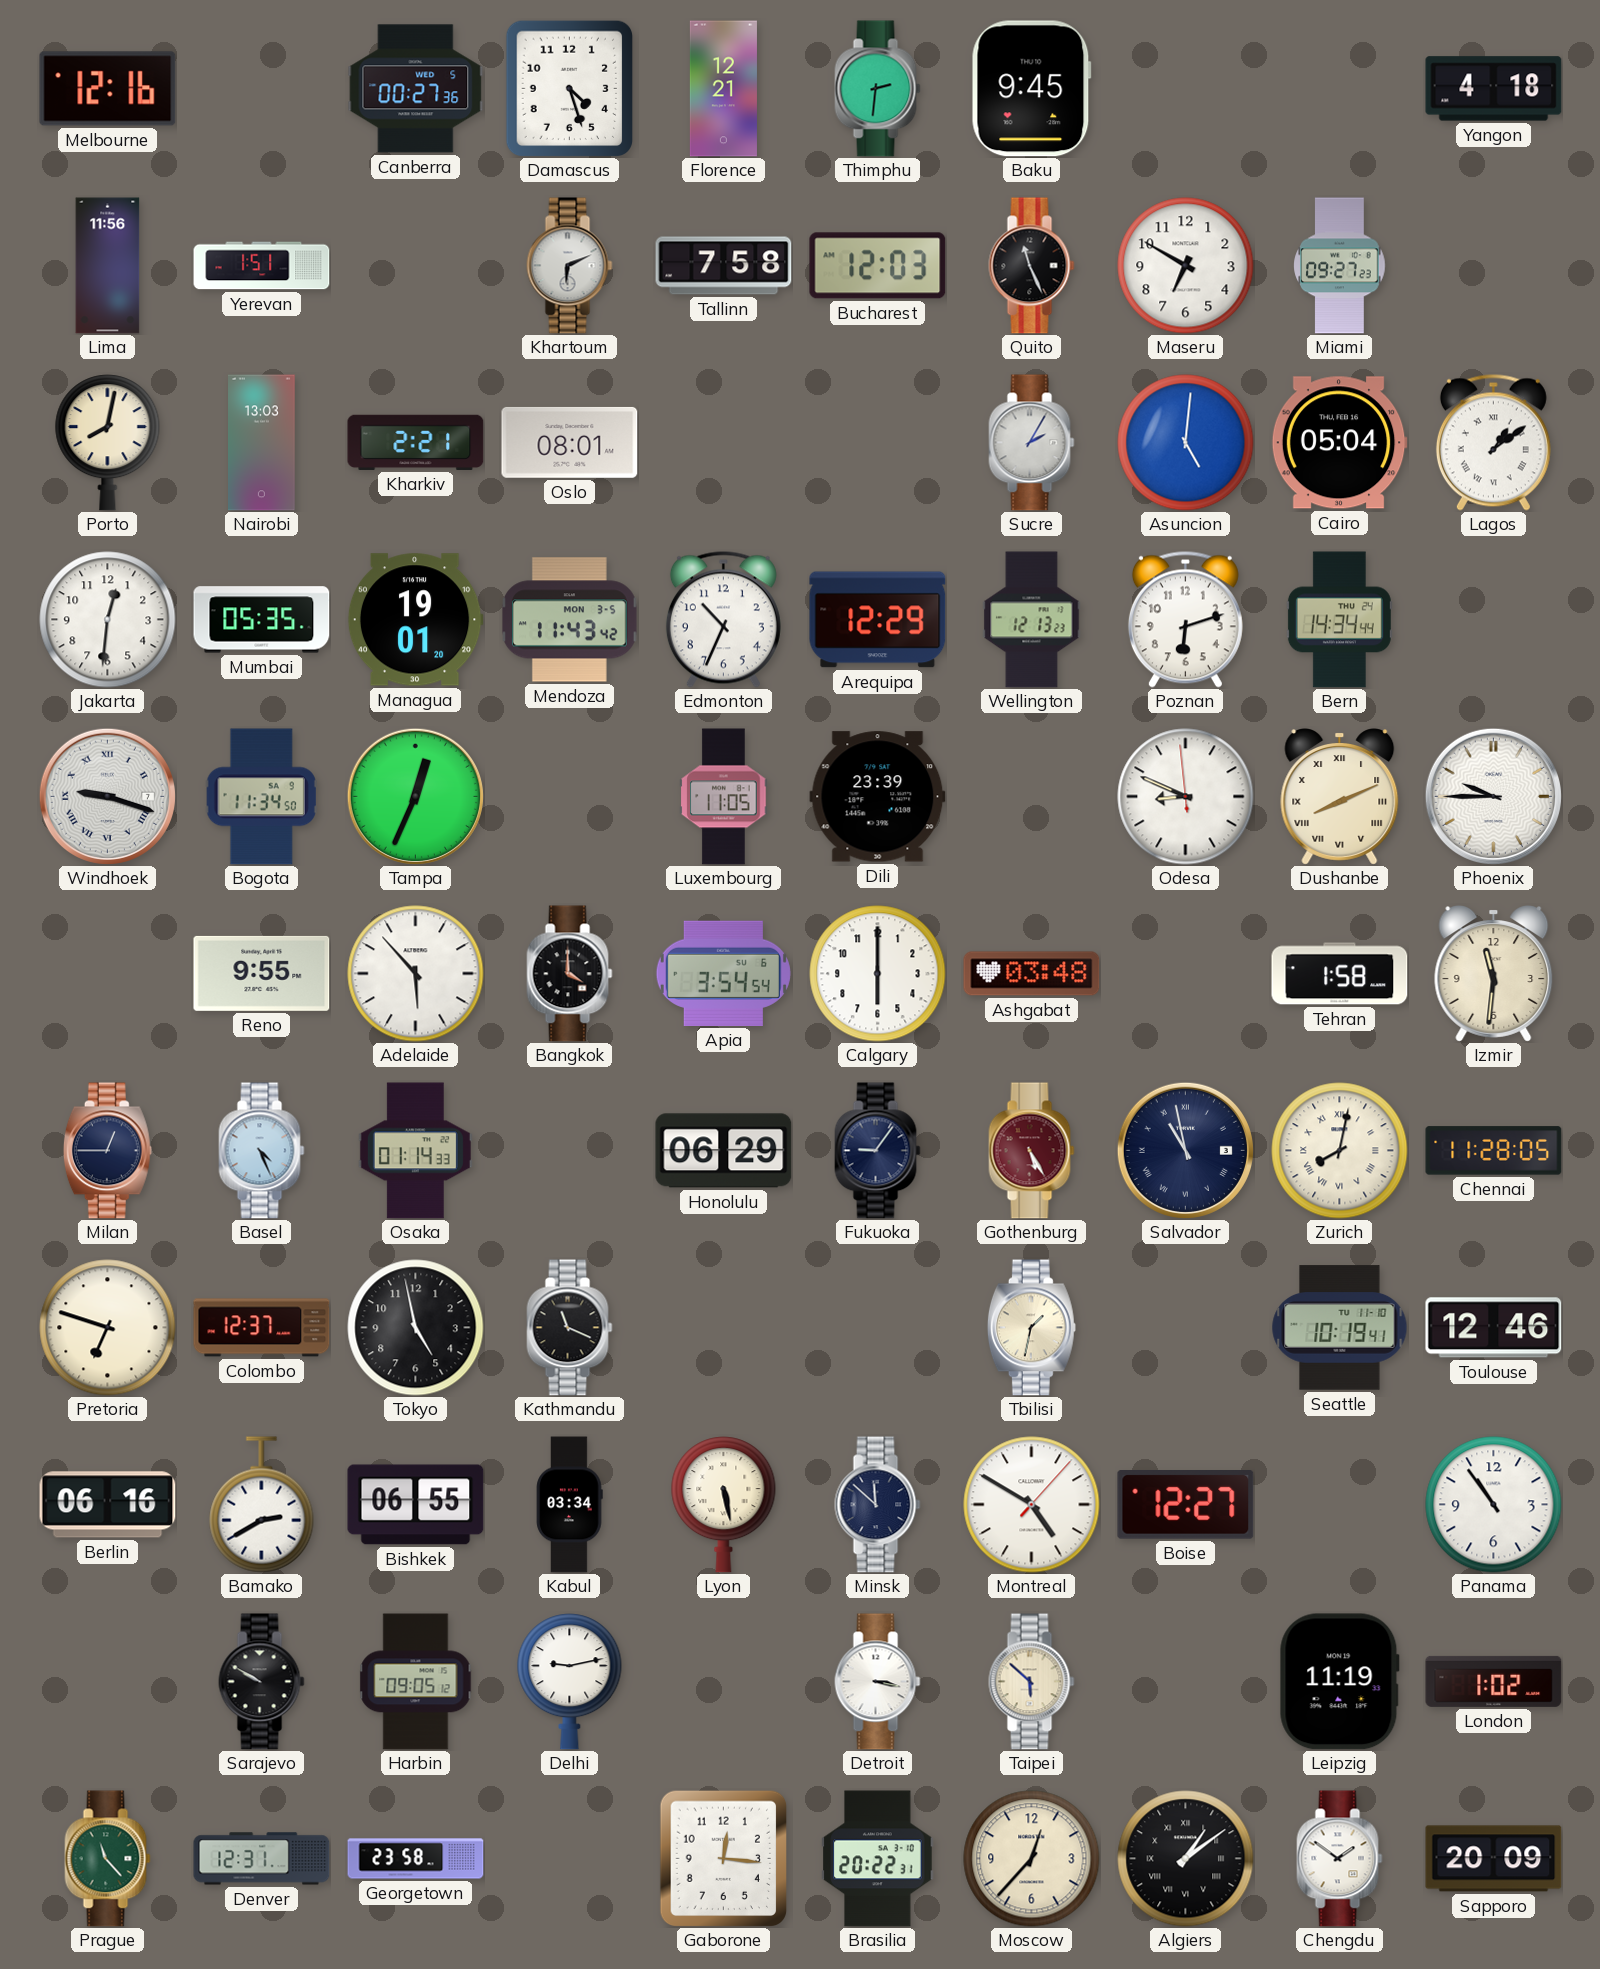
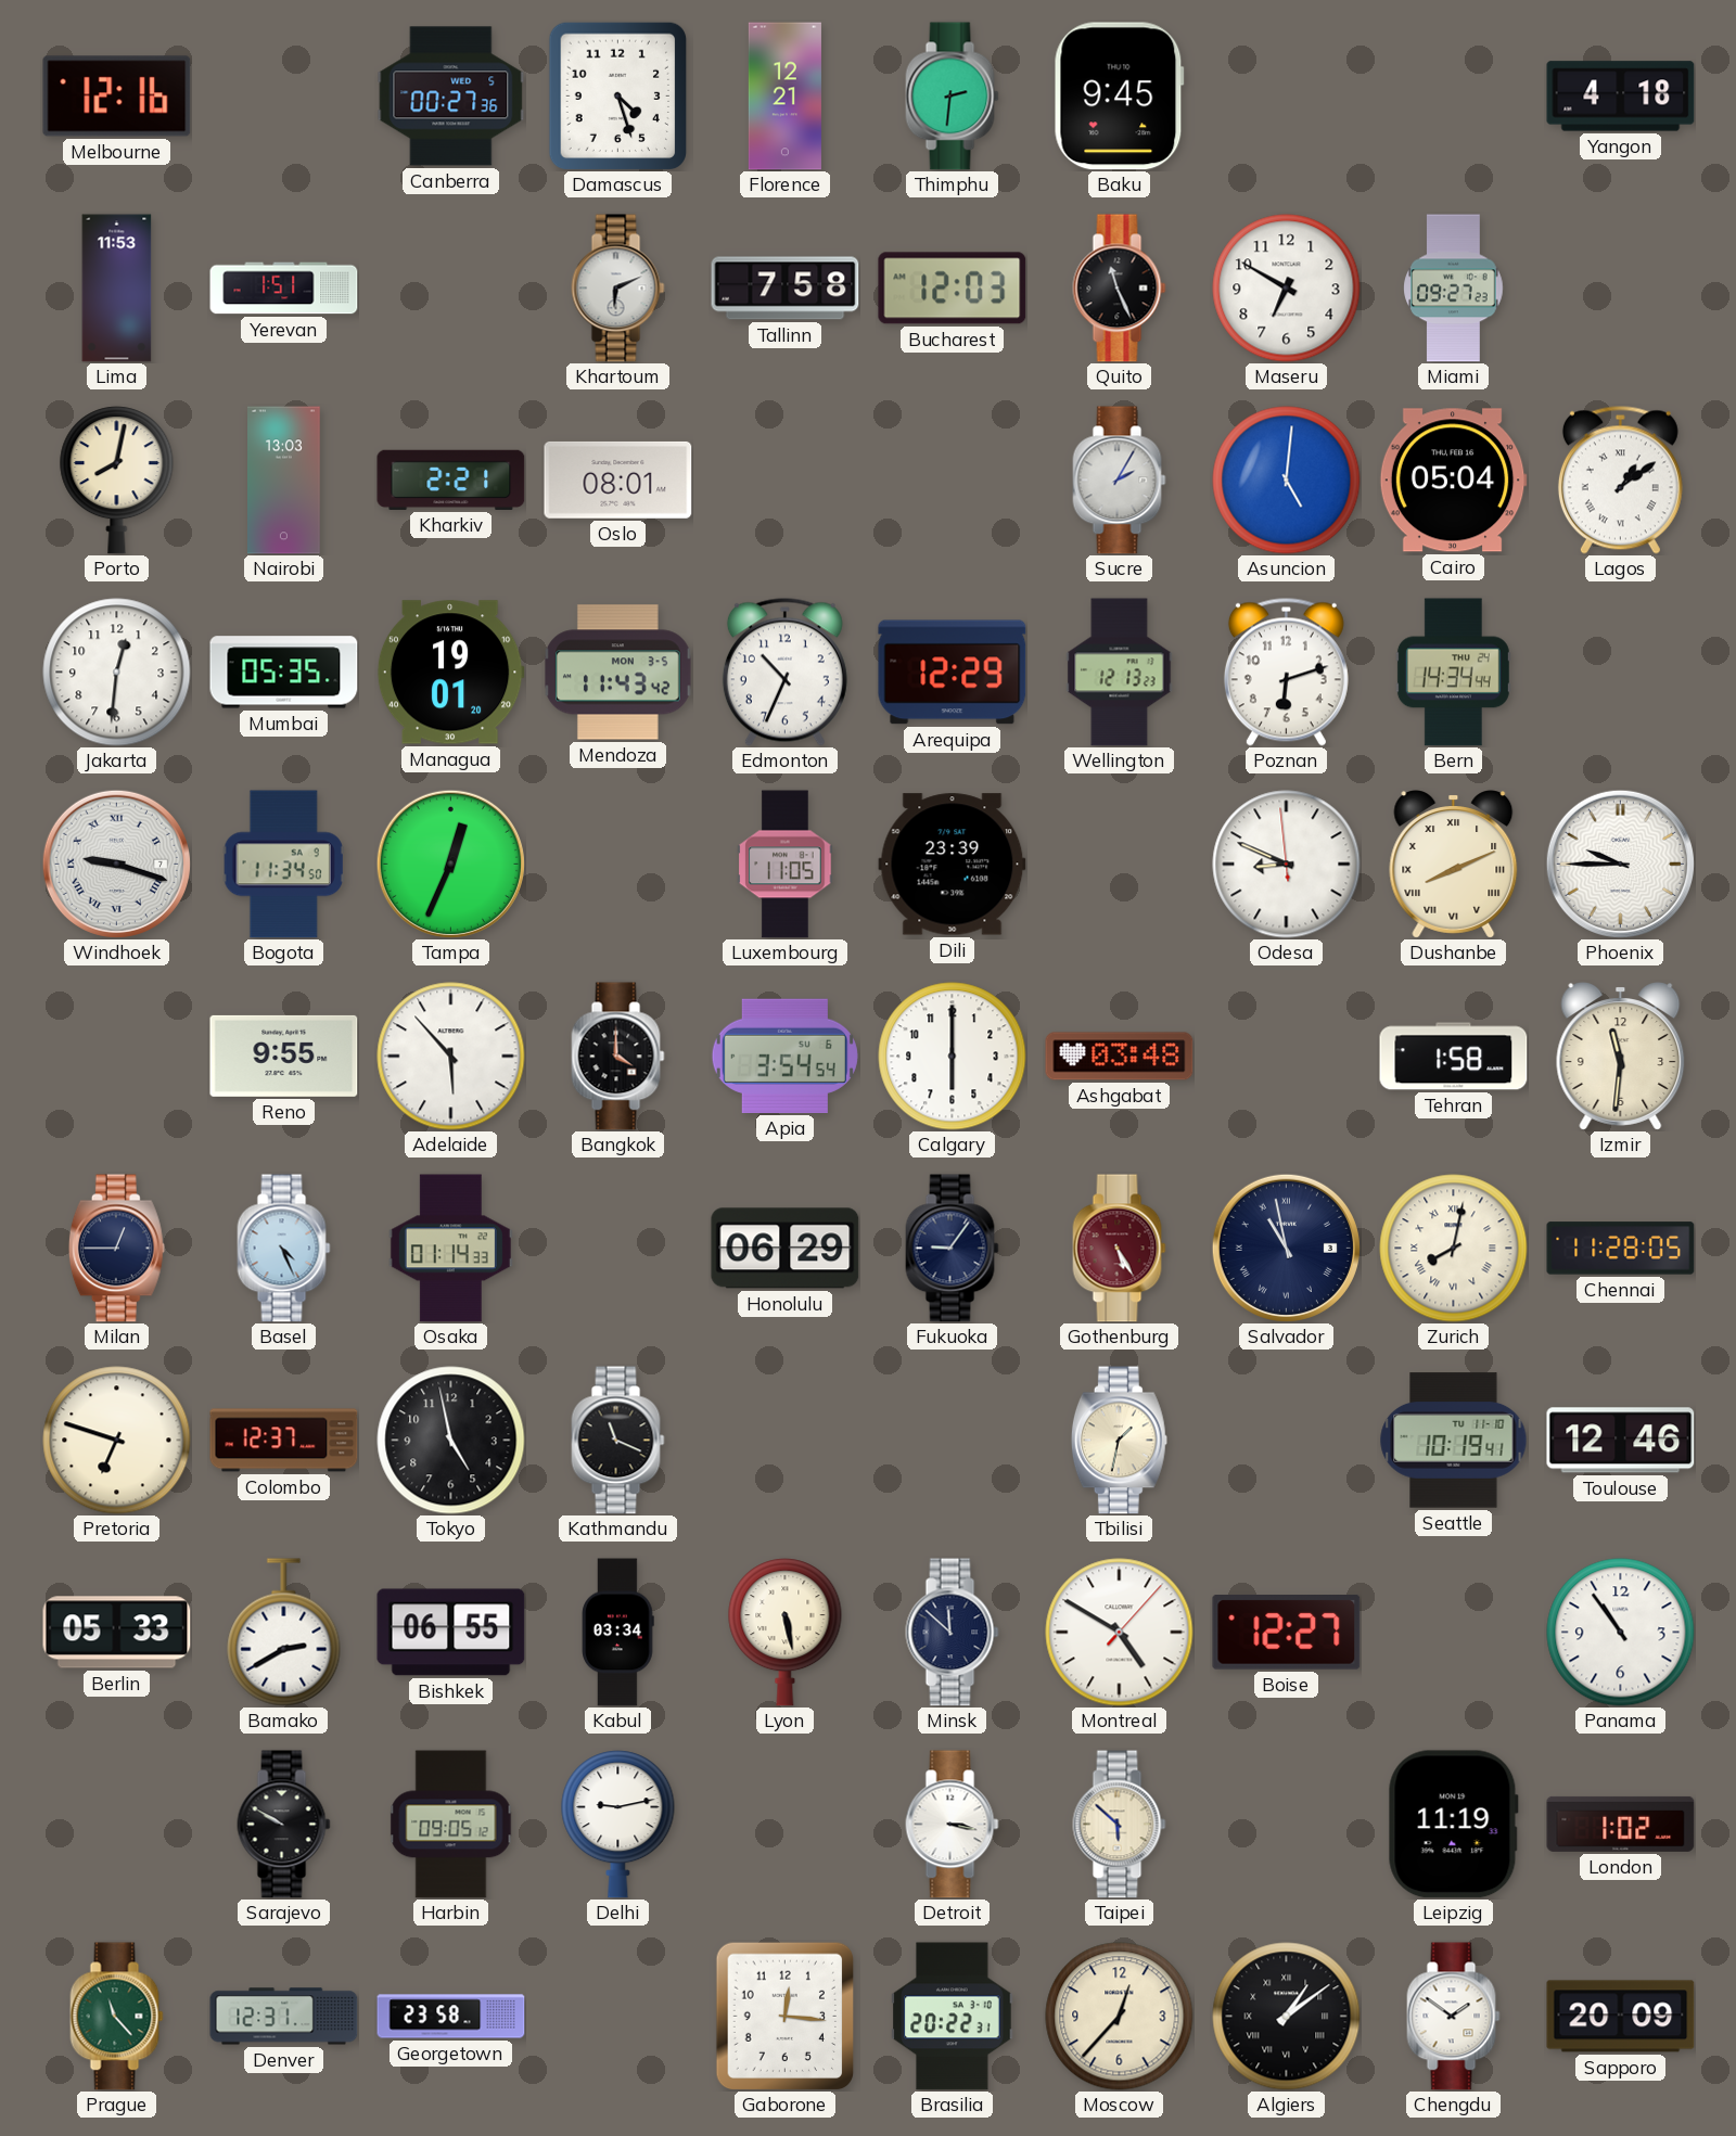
Lima: 11:56 -> 11:53
Berlin: 06:16 -> 05:33
